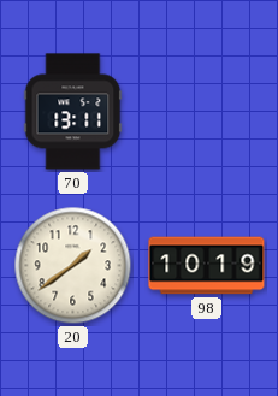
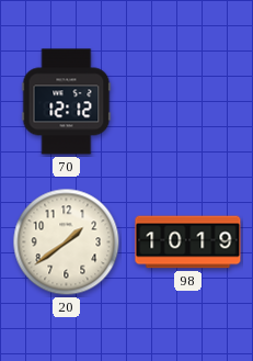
70: 13:11 -> 12:12
